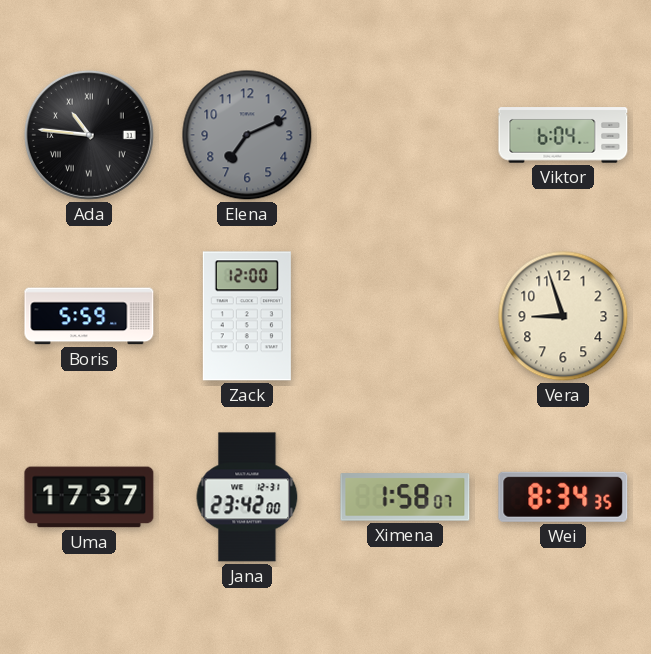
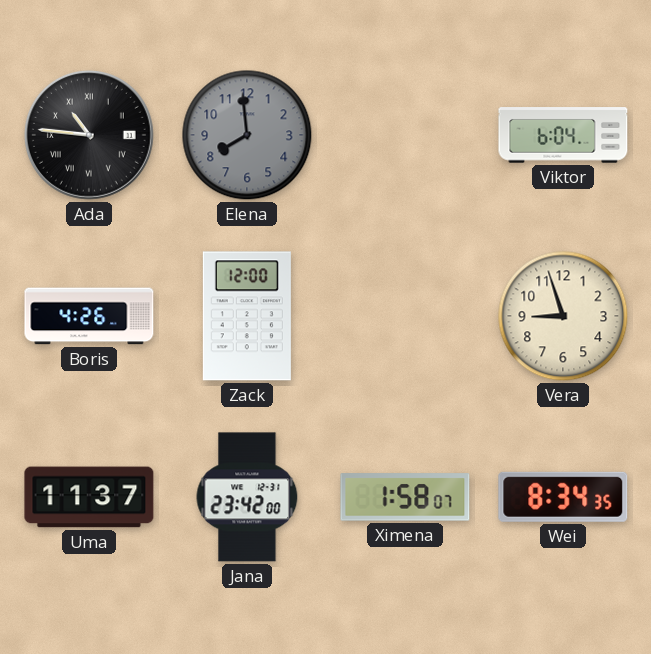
Elena: 7:11 -> 7:59
Boris: 5:59 -> 4:26
Uma: 17:37 -> 11:37
